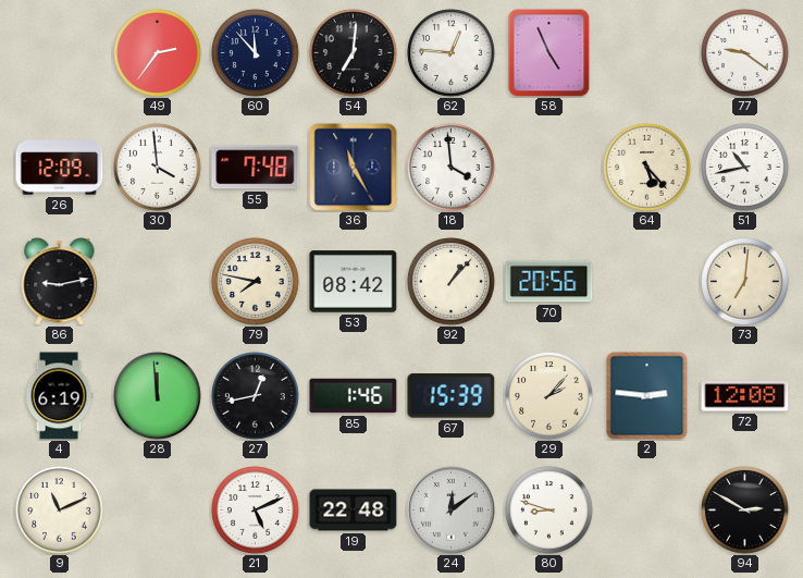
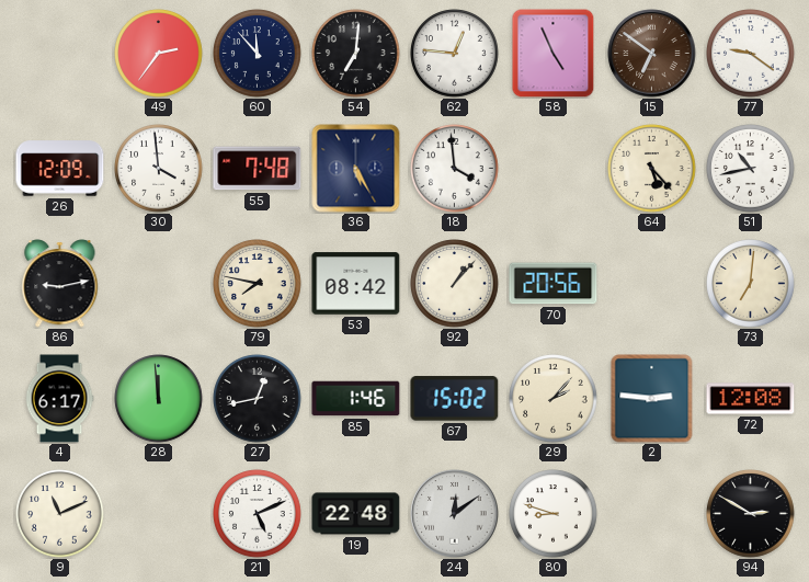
15: none -> 6:51
36: 11:25 -> 5:25
4: 6:19 -> 6:17
67: 15:39 -> 15:02
